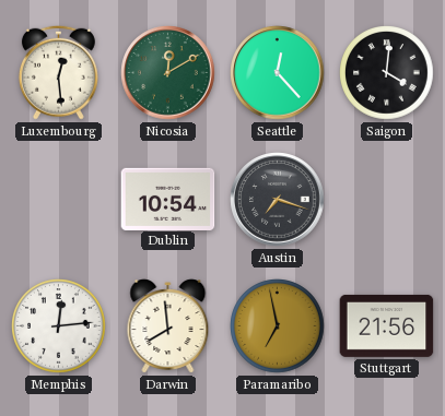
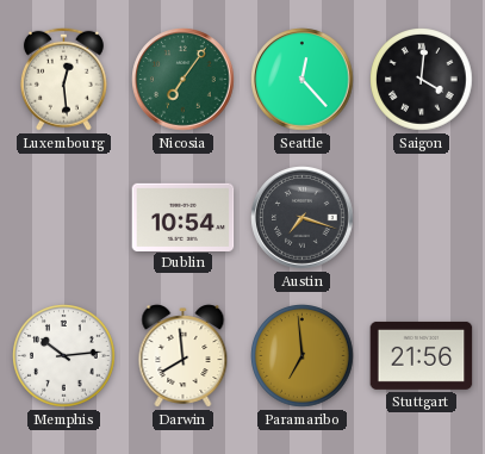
Nicosia: 12:10 -> 7:06
Memphis: 12:14 -> 10:14
Paramaribo: 6:58 -> 6:59
